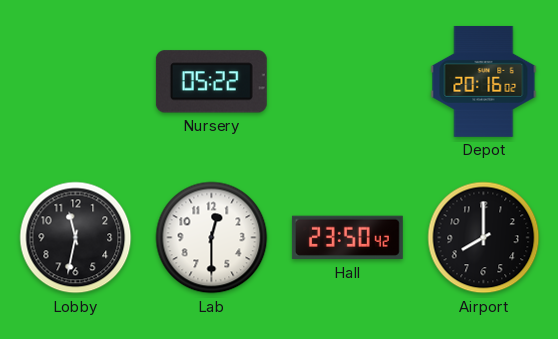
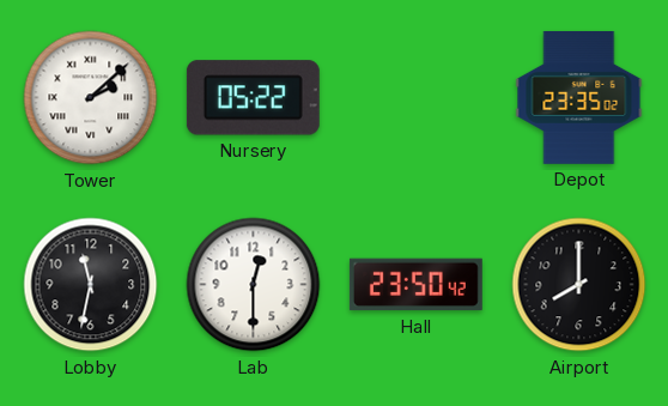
Tower: none -> 2:08
Depot: 20:16 -> 23:35
